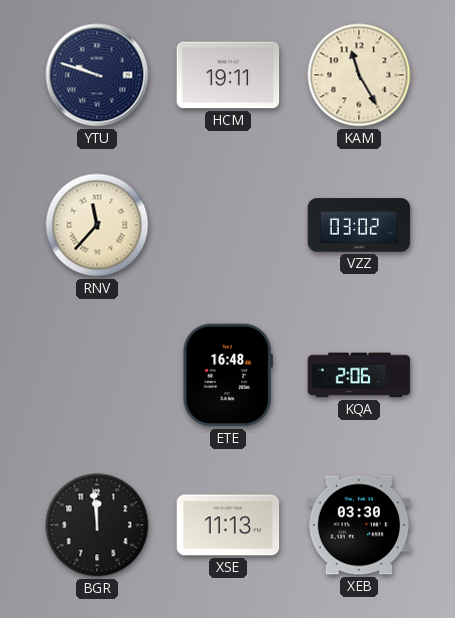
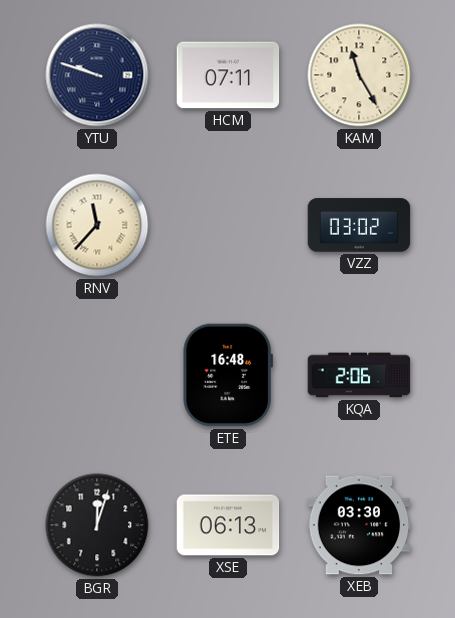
HCM: 19:11 -> 07:11
BGR: 11:59 -> 12:03
XSE: 11:13 -> 06:13
